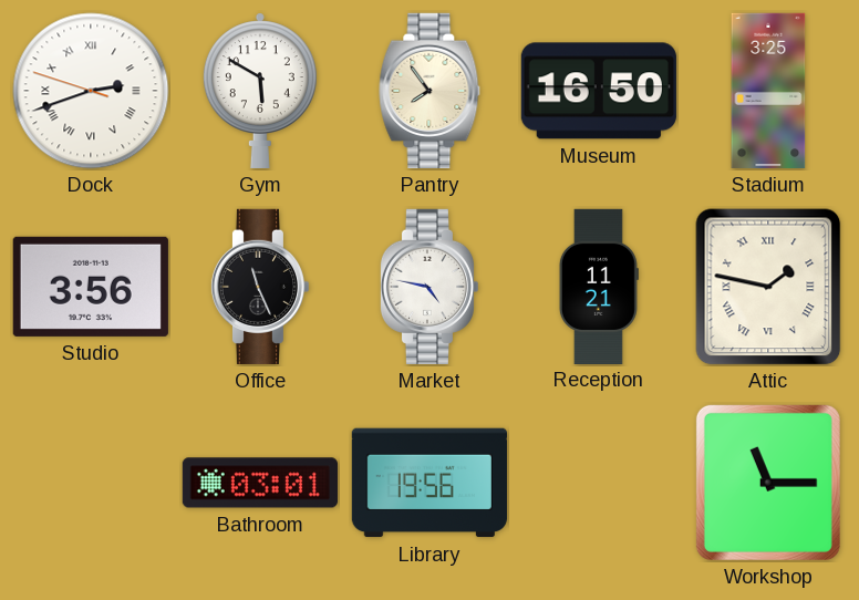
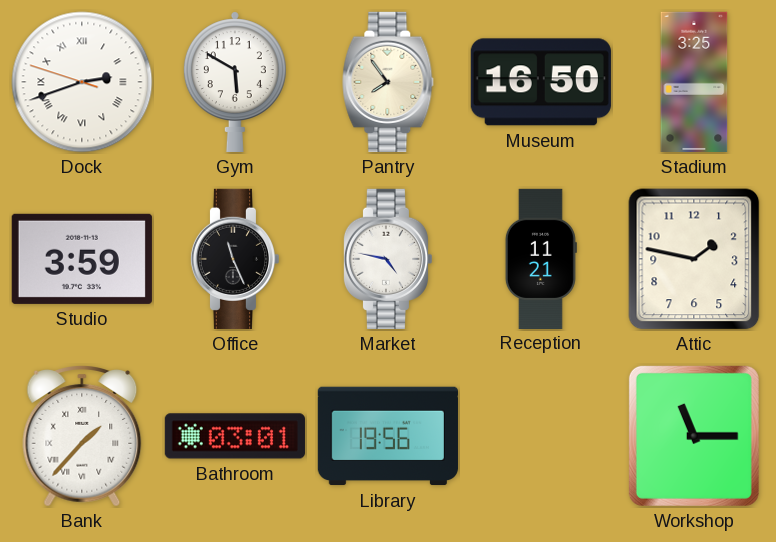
Studio: 3:56 -> 3:59
Attic numerals: Roman -> Arabic
Bank: none -> 1:37
